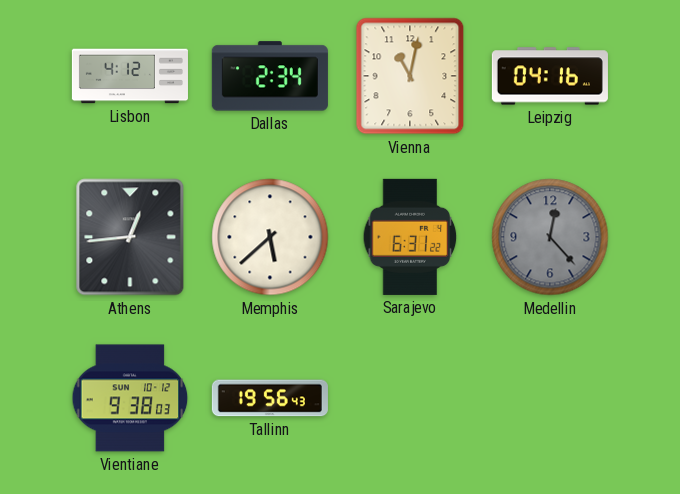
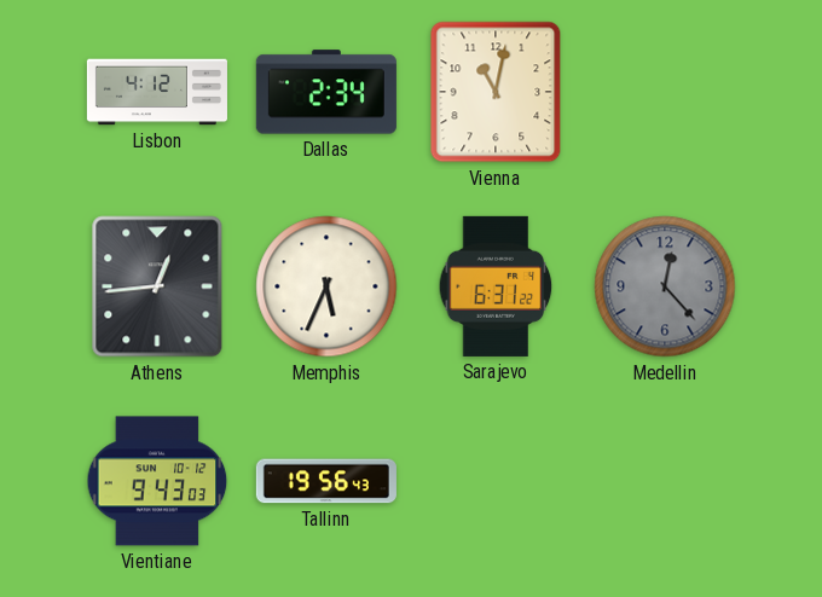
Leipzig: 04:16 -> none
Memphis: 5:38 -> 5:34
Vientiane: 9:38 -> 9:43
